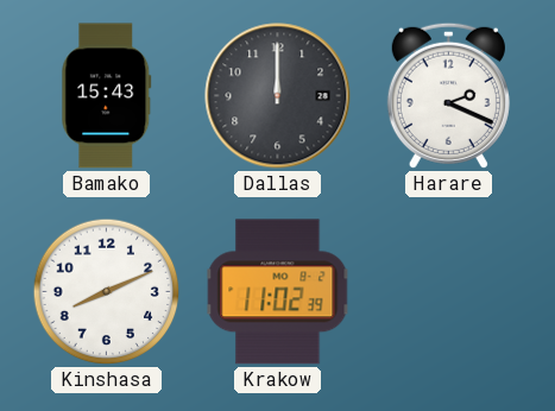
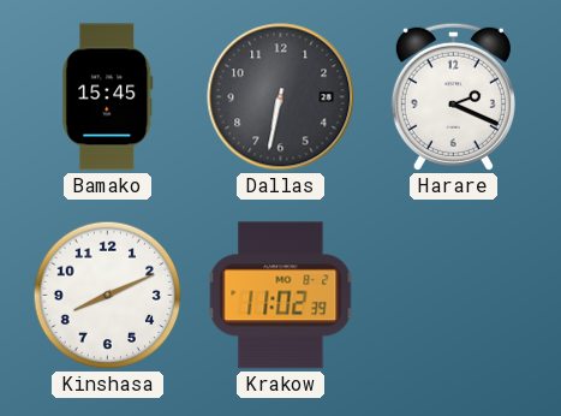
Bamako: 15:43 -> 15:45
Dallas: 12:00 -> 6:32
